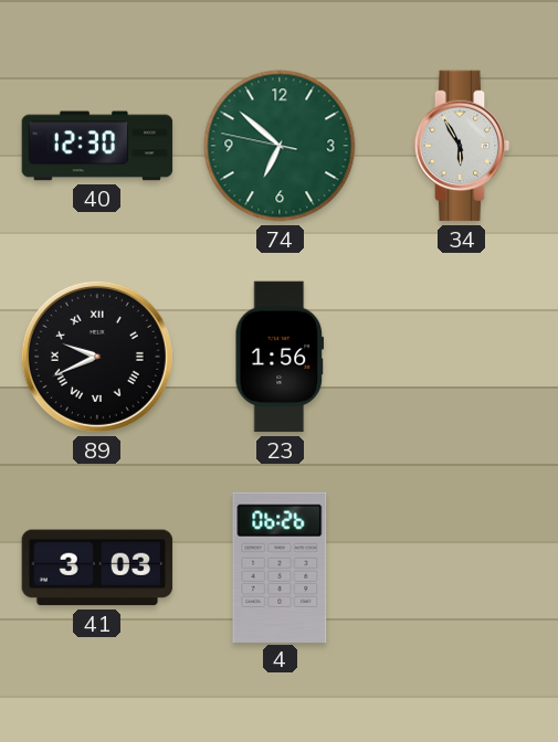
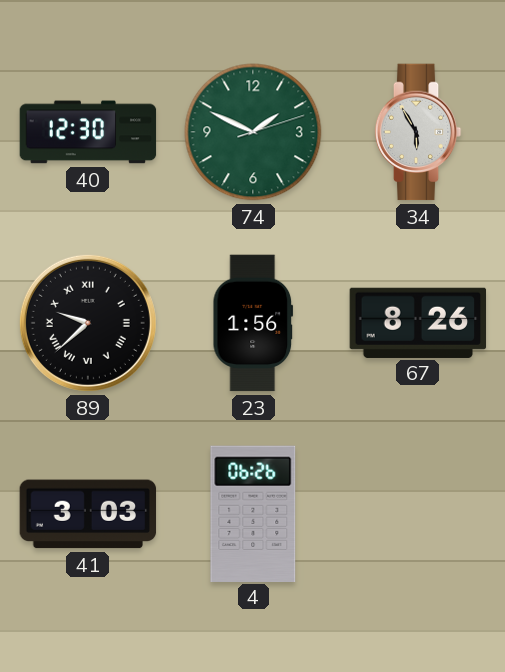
74: 6:51 -> 1:49
89: 9:41 -> 9:38
67: none -> 8:26
